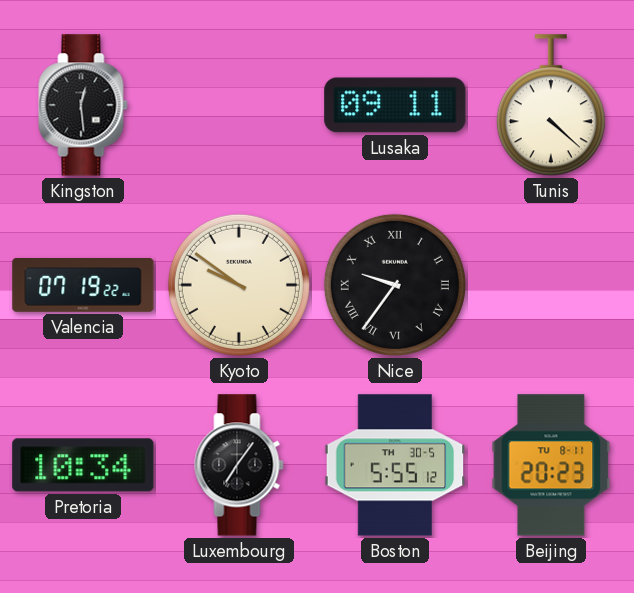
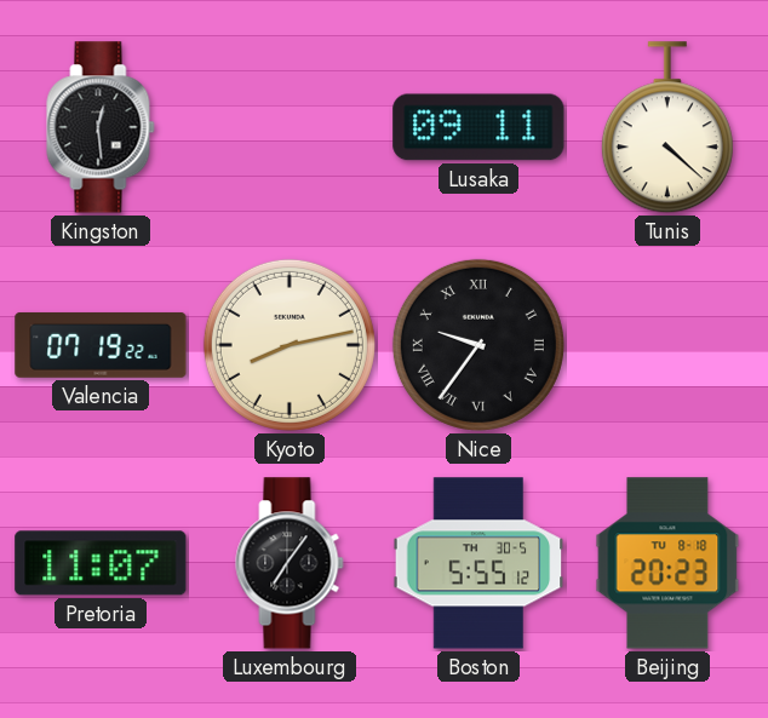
Kyoto: 9:51 -> 8:13
Pretoria: 10:34 -> 11:07
Beijing date: TU 8-11 -> TU 8-18
